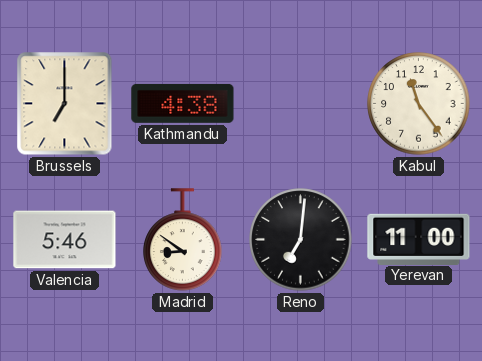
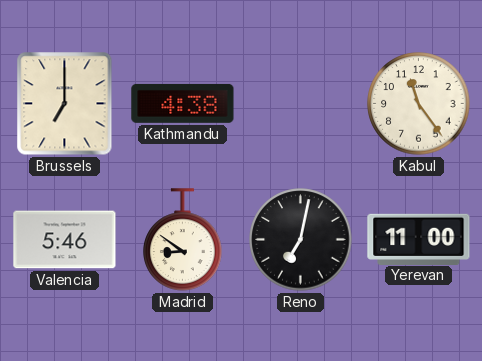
Reno: 7:01 -> 7:02
